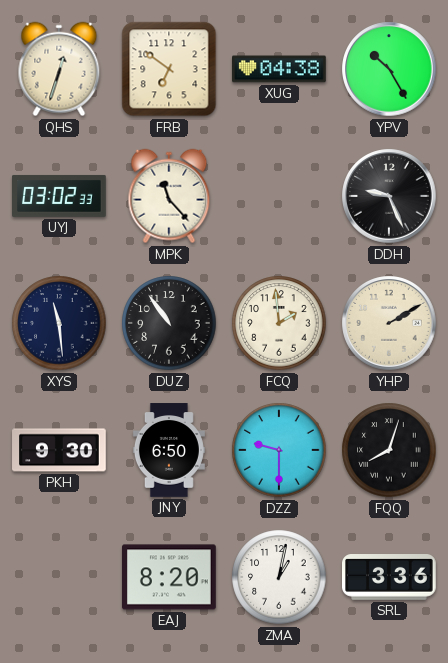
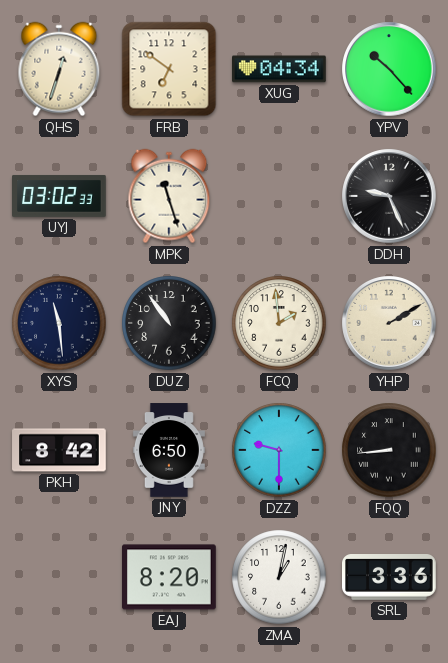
XUG: 04:38 -> 04:34
YPV: 10:25 -> 10:23
MPK: 11:23 -> 11:27
PKH: 9:30 -> 8:42
FQQ: 8:03 -> 8:44
